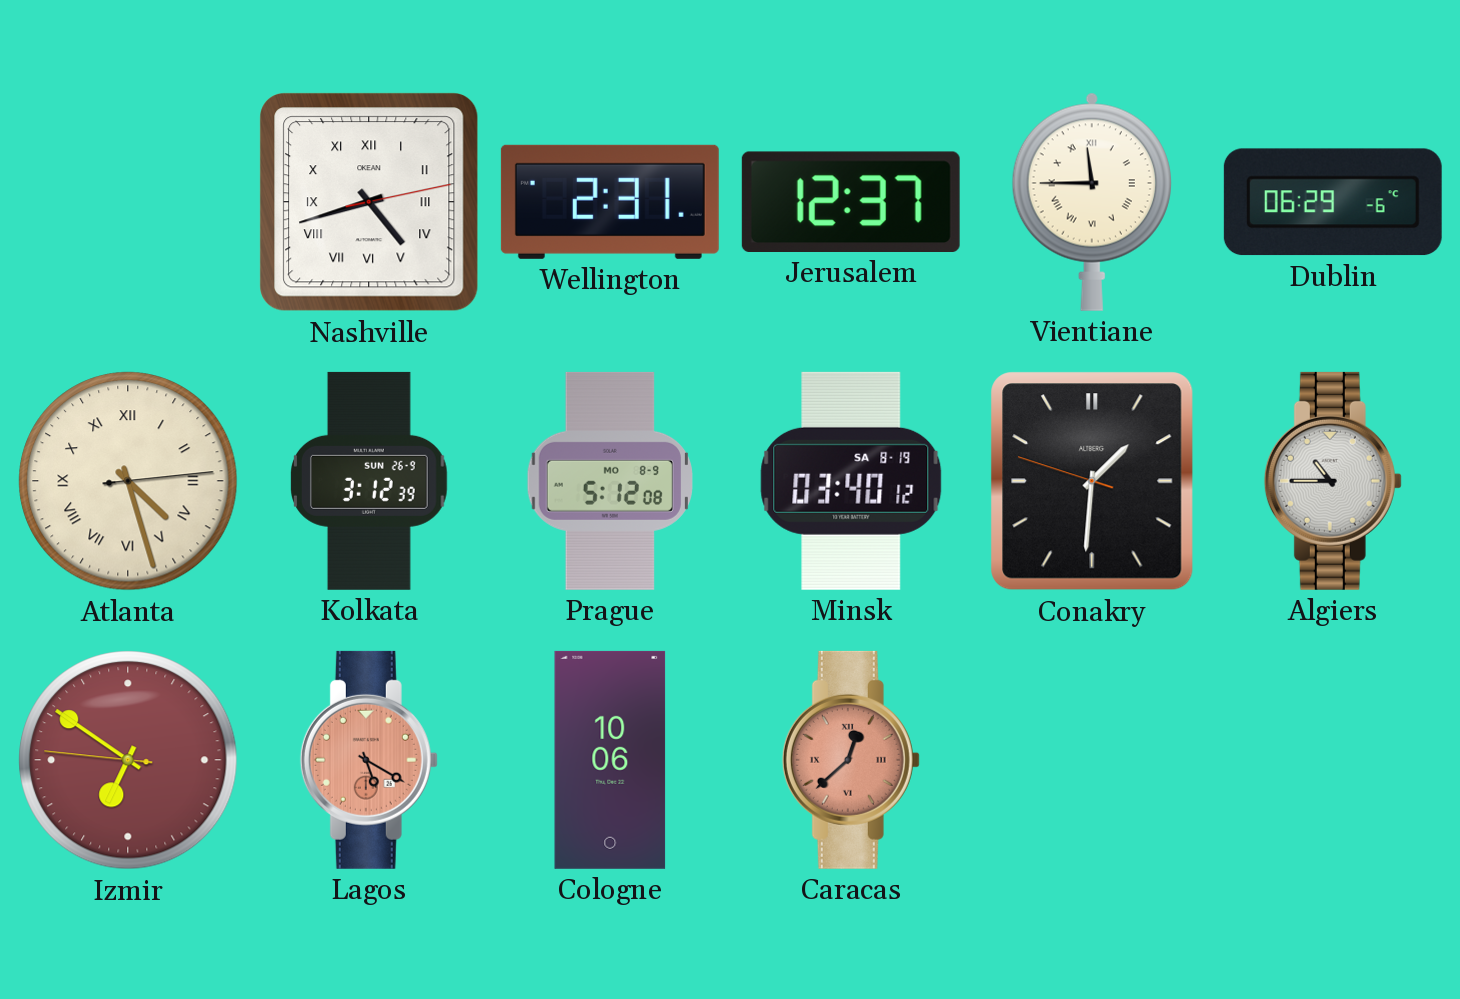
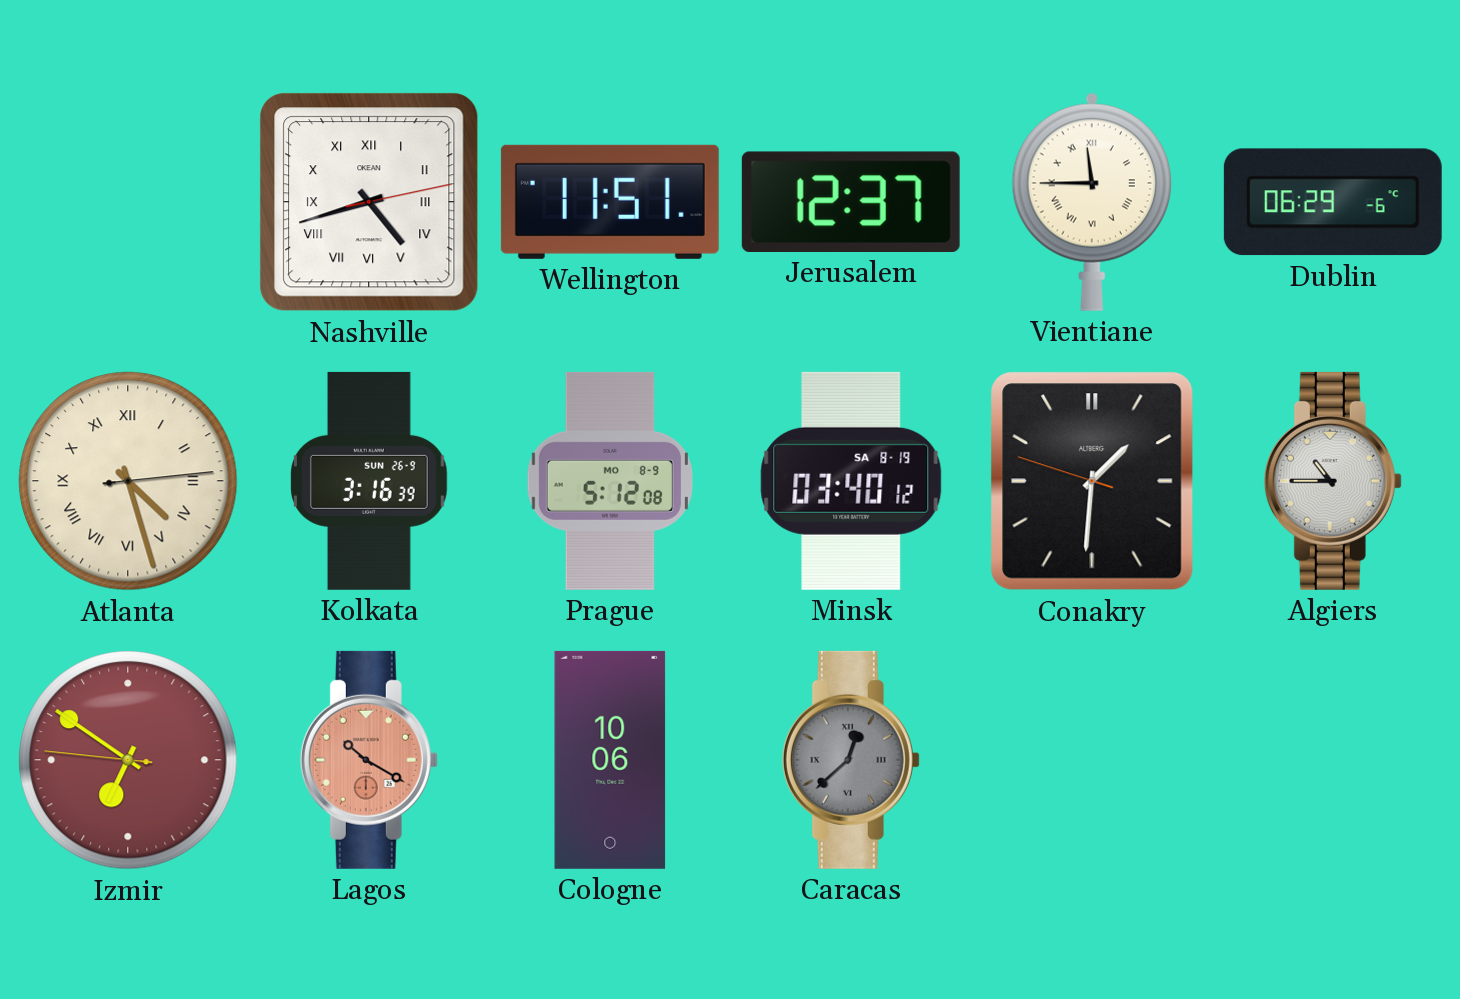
Wellington: 2:31 -> 11:51
Kolkata: 3:12 -> 3:16
Lagos: 5:20 -> 10:20
Caracas dial: salmon -> grey
